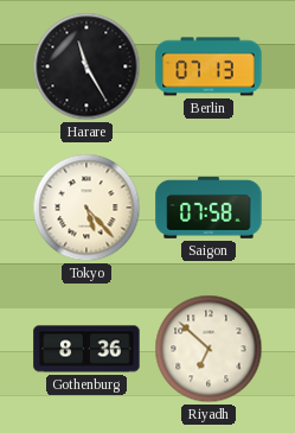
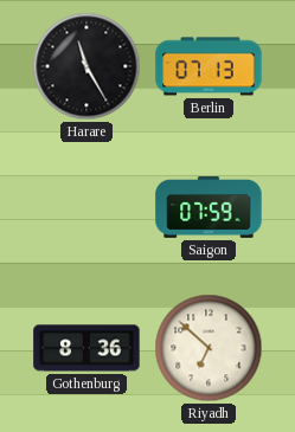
Tokyo: 5:23 -> none
Saigon: 07:58 -> 07:59
